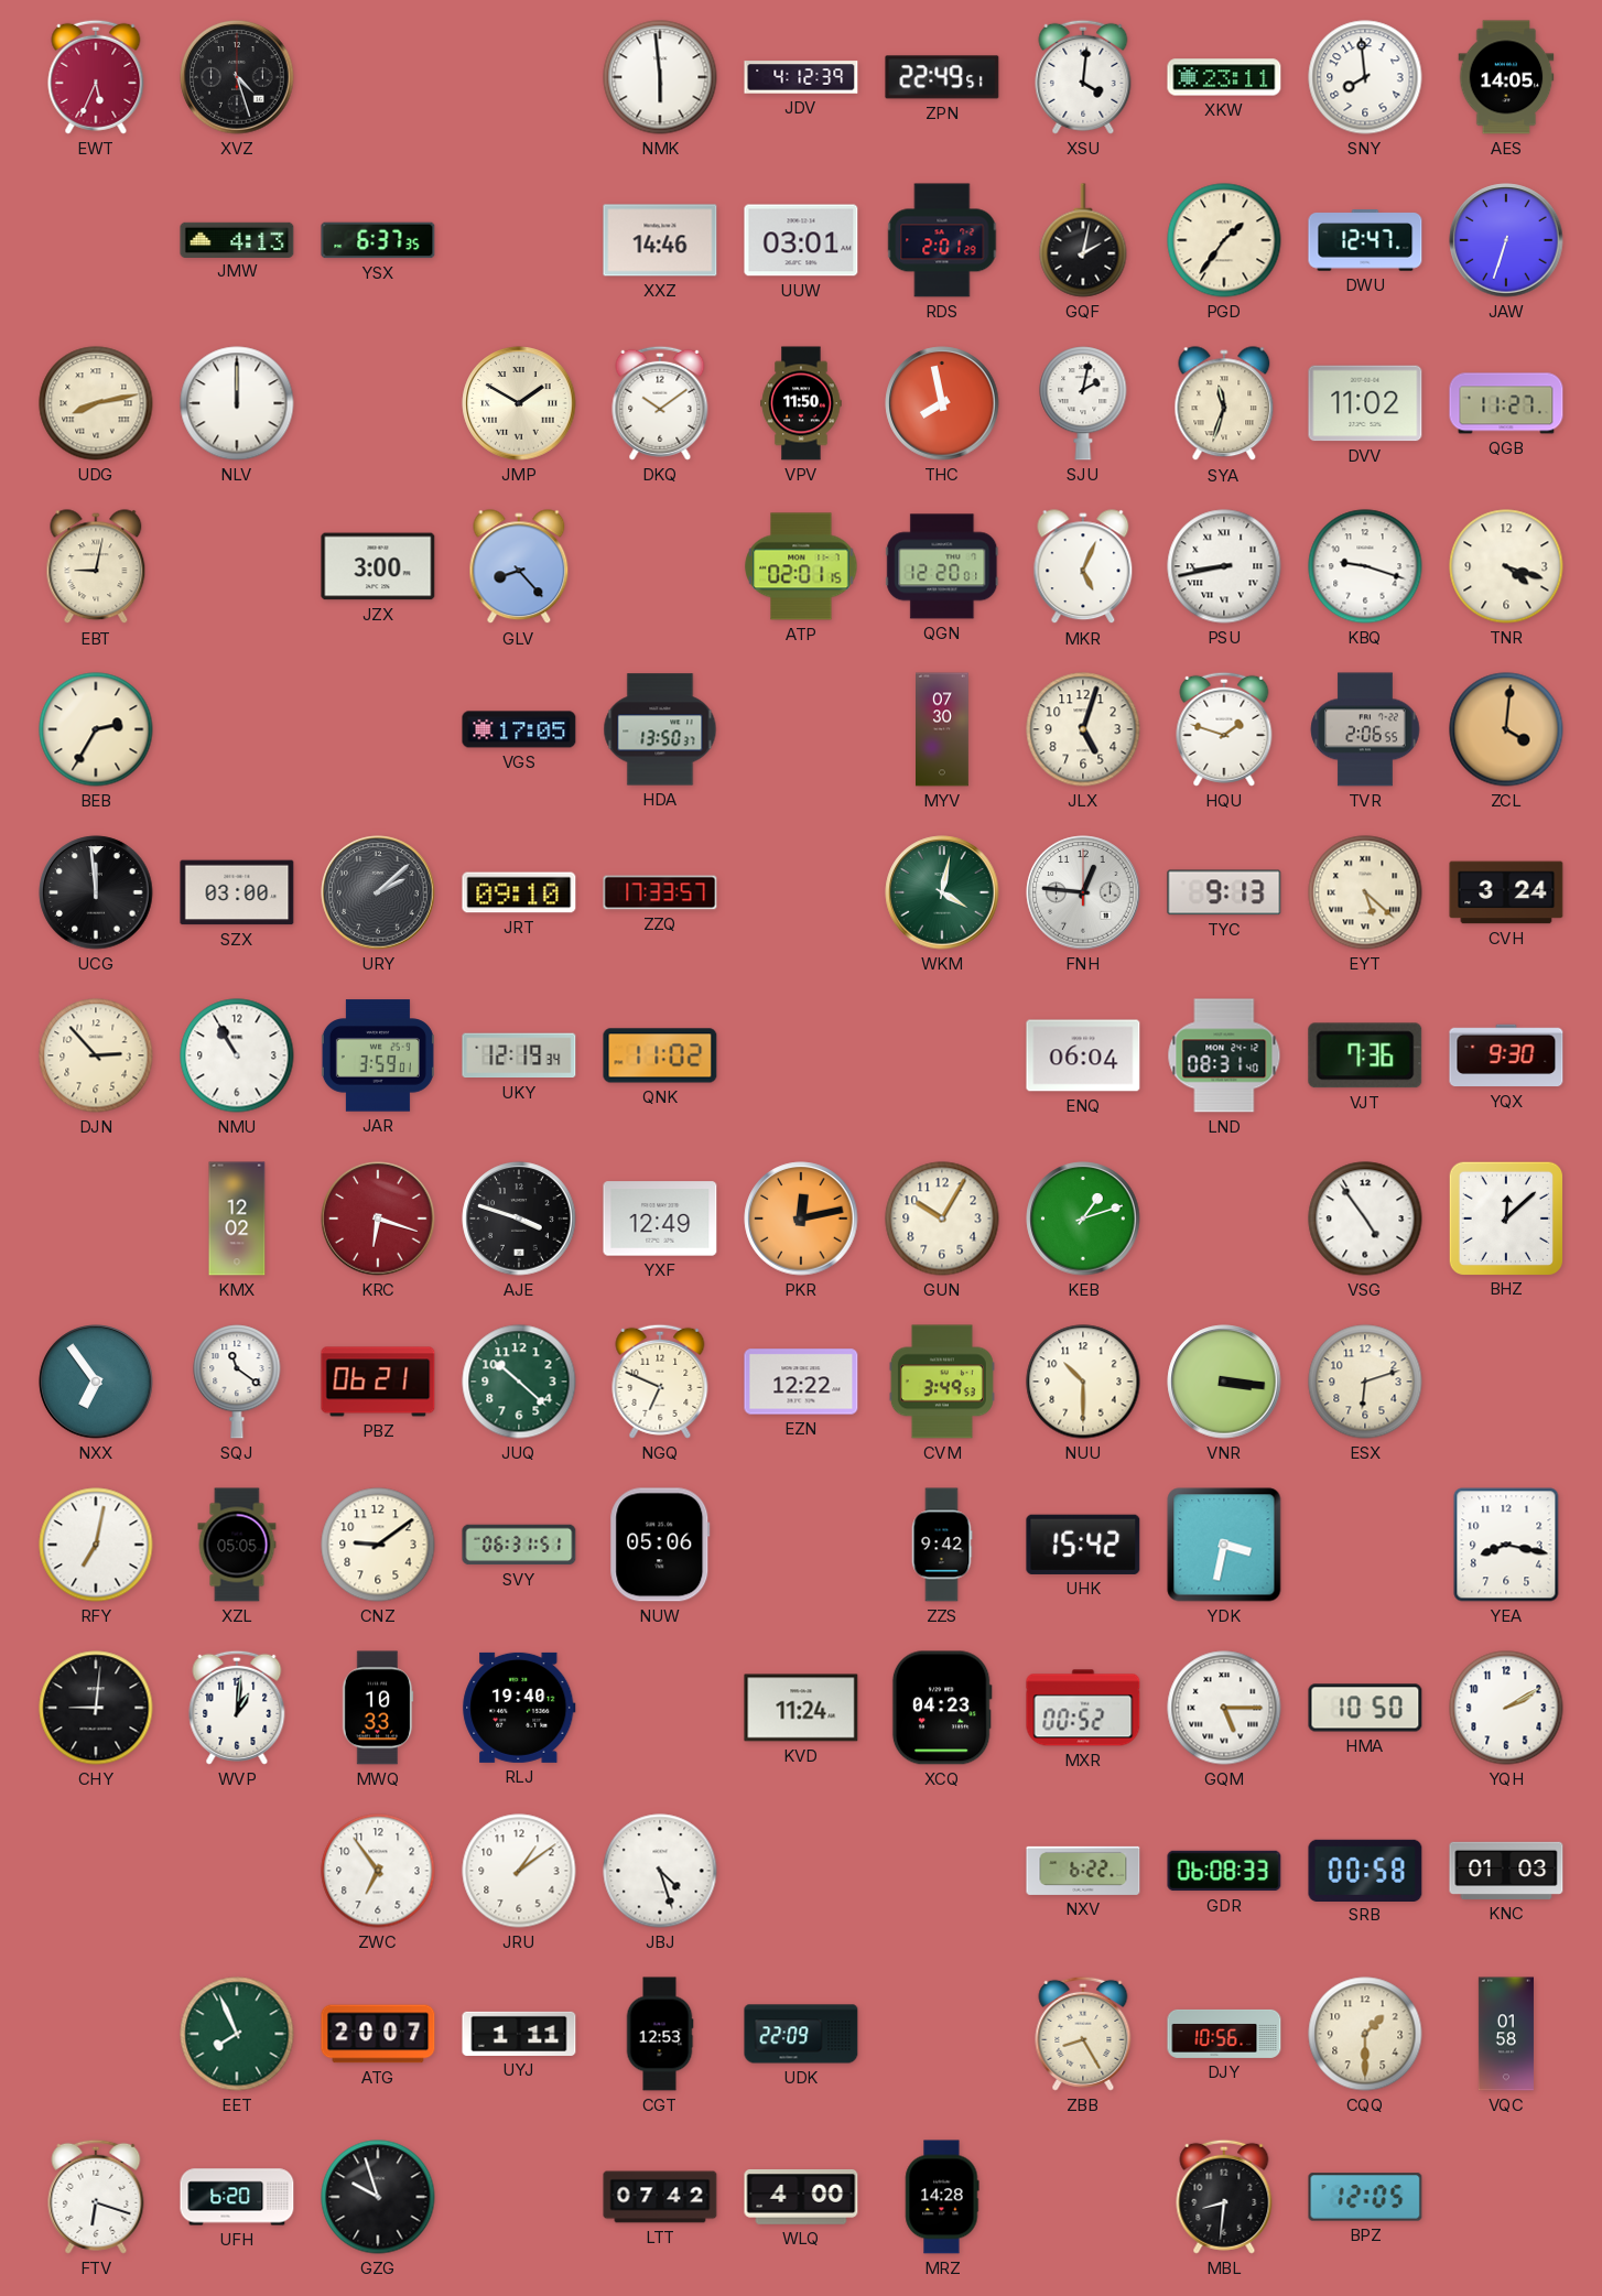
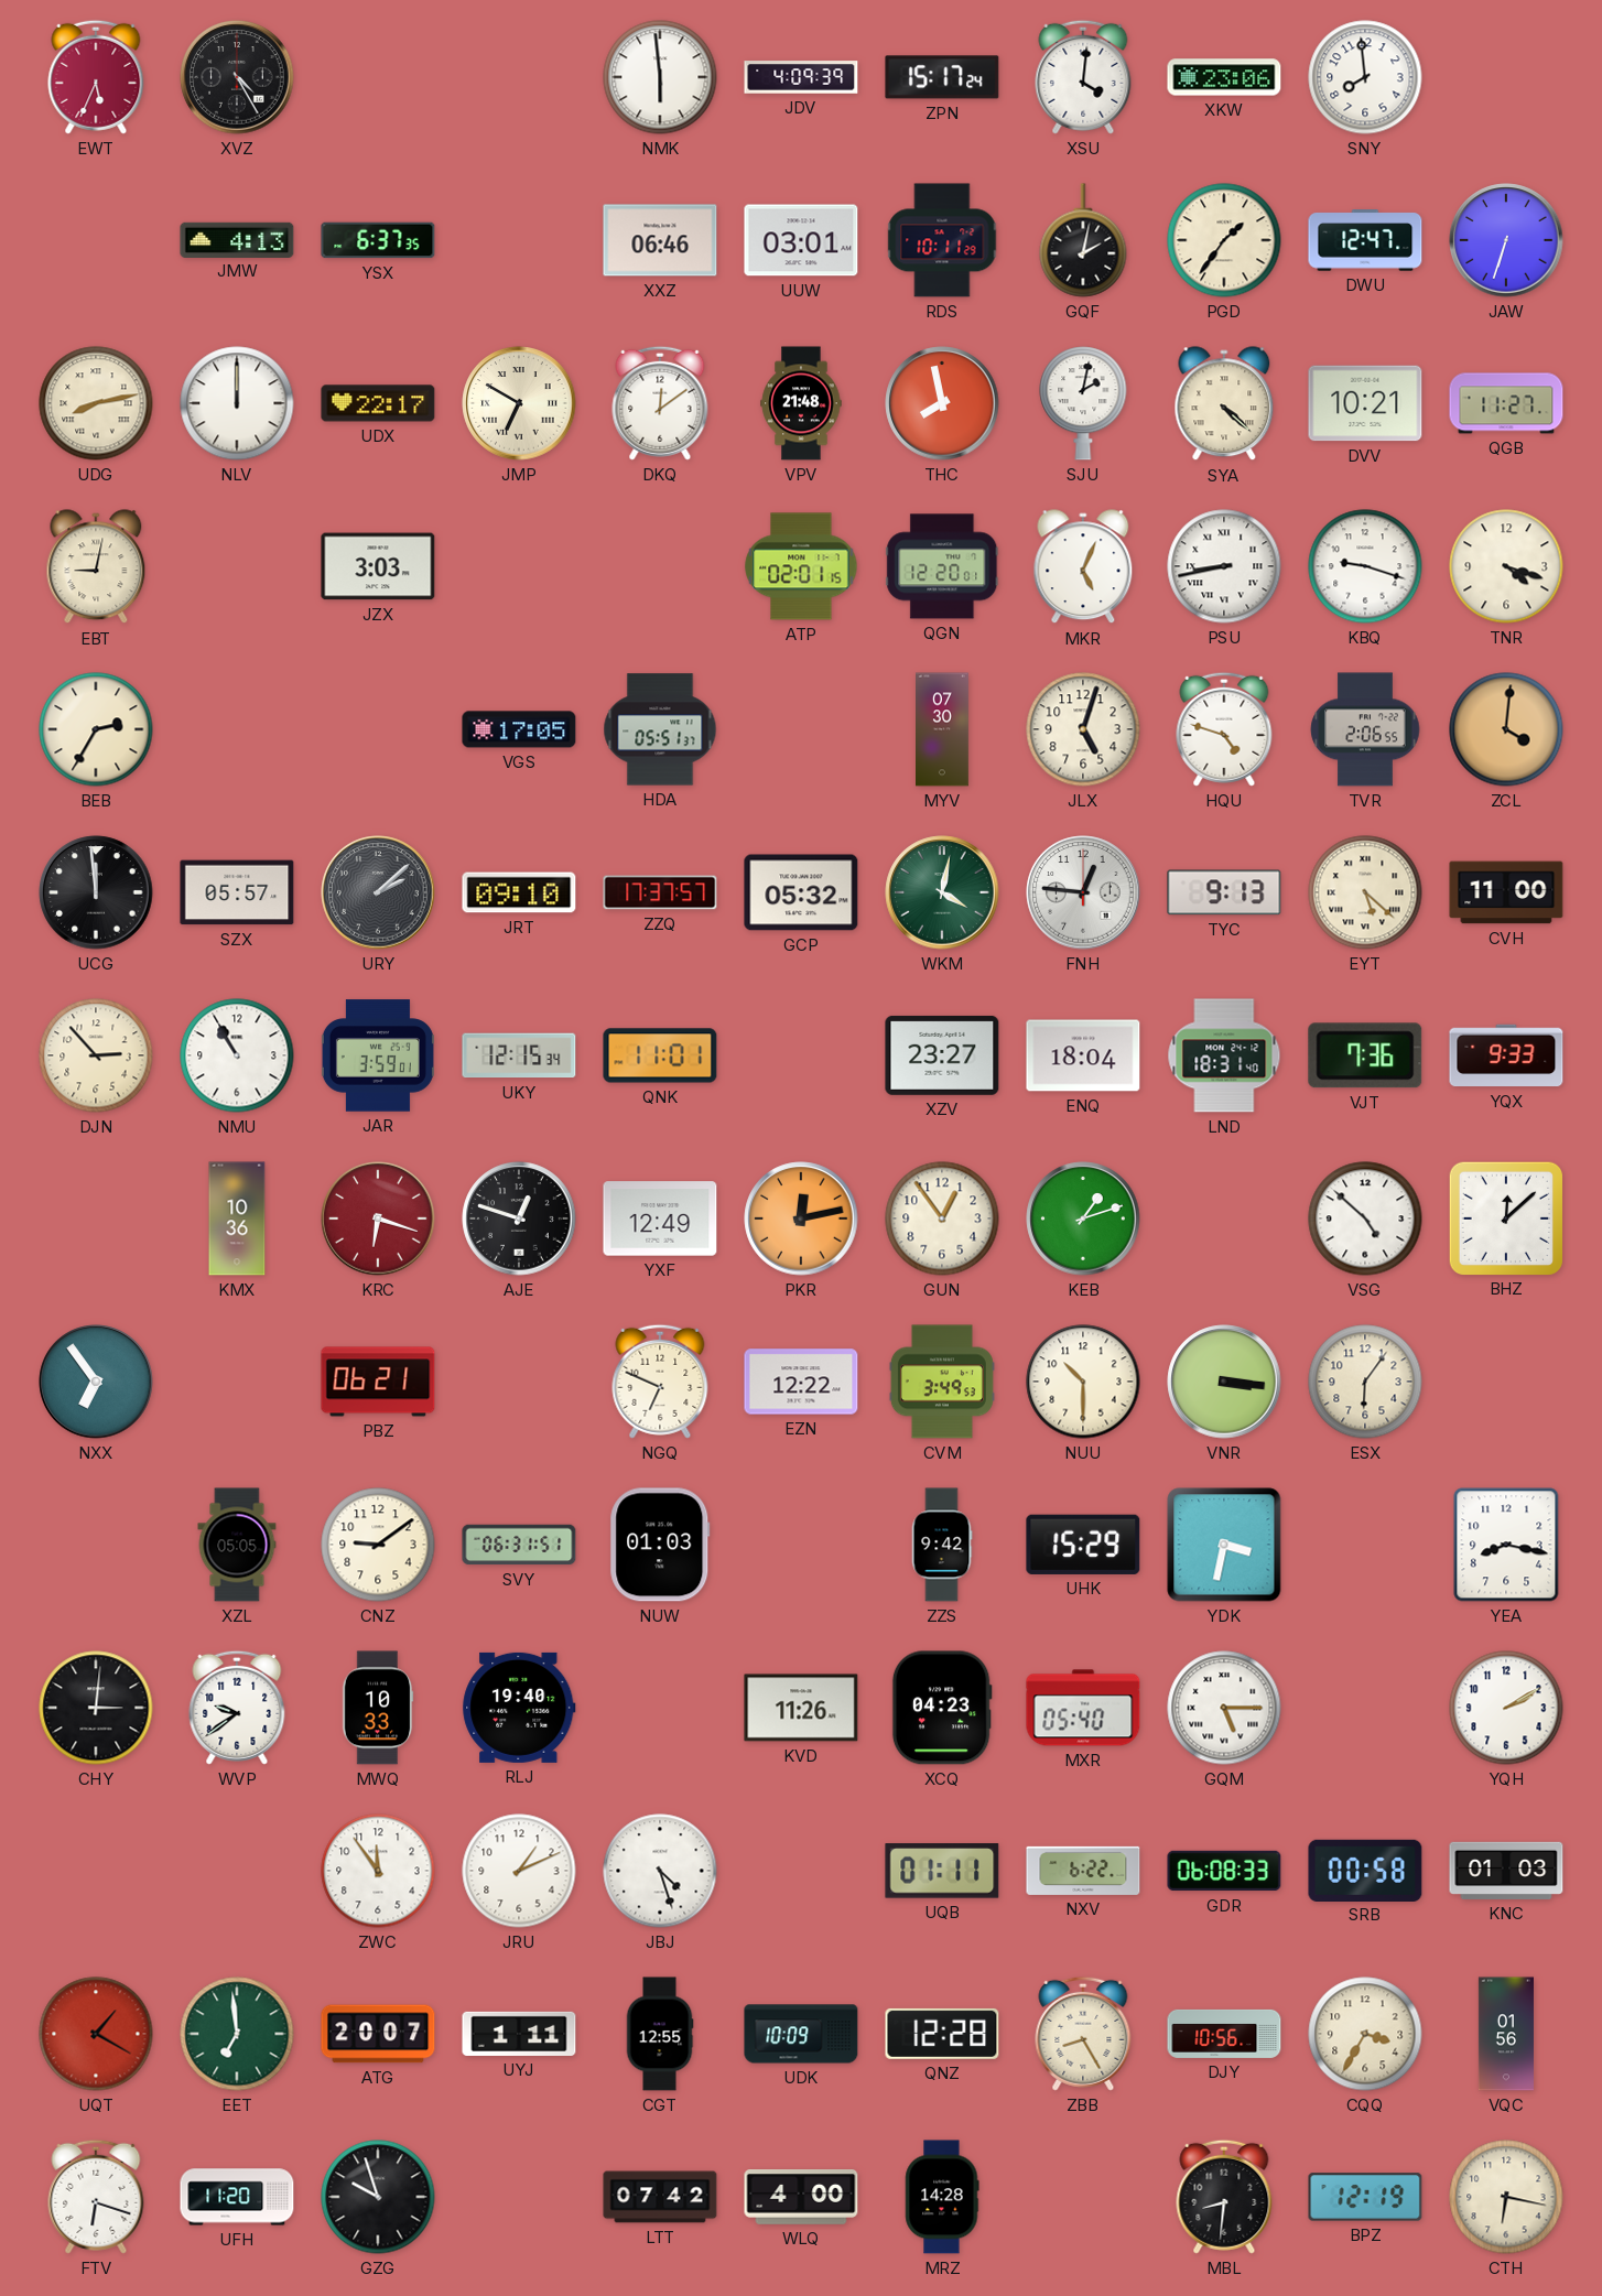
XVZ: 4:27 -> 4:25
JDV: 4:12 -> 4:09
ZPN: 22:49 -> 15:17
XKW: 23:11 -> 23:06
AES: 14:05 -> none
XXZ: 14:46 -> 06:46
RDS: 2:01 -> 10:11
UDX: none -> 22:17
JMP: 1:50 -> 6:50
DKQ: 10:09 -> 12:09
VPV: 11:50 -> 21:48
SYA: 11:33 -> 4:22
DVV: 11:02 -> 10:21
JZX: 3:00 -> 3:03
GLV: 8:23 -> none
HDA: 13:50 -> 05:51
HQU: 1:48 -> 4:48
SZX: 03:00 -> 05:57
ZZQ: 17:33 -> 17:37
GCP: none -> 05:32
CVH: 3:24 -> 11:00
UKY: 12:19 -> 12:15
QNK: 11:02 -> 11:01
XZV: none -> 23:27
ENQ: 06:04 -> 18:04
LND: 08:31 -> 18:31
YQX: 9:30 -> 9:33
KMX: 12:02 -> 10:36
AJE: 3:48 -> 12:48
GUN: 10:05 -> 12:54
VSG: 4:54 -> 4:52
SQJ: 11:21 -> none
JUQ: 10:22 -> none
ESX: 6:12 -> 6:06
RFY: 7:02 -> none
NUW: 05:06 -> 01:03
UHK: 15:42 -> 15:29
CHY: 9:01 -> 3:01
WVP: 1:01 -> 9:39
KVD: 11:24 -> 11:26
MXR: 00:52 -> 05:40
HMA: 10:50 -> none
ZWC: 6:54 -> 11:54
JRU: 1:09 -> 1:11
UQB: none -> 01:11
UQT: none -> 1:20
EET: 7:56 -> 6:59
CGT: 12:53 -> 12:55
UDK: 22:09 -> 10:09
QNZ: none -> 12:28
CQQ: 1:30 -> 3:35
VQC: 01:58 -> 01:56
UFH: 6:20 -> 11:20
BPZ: 12:05 -> 12:19
CTH: none -> 6:17
